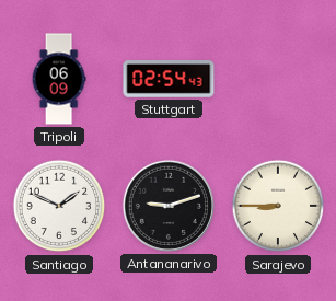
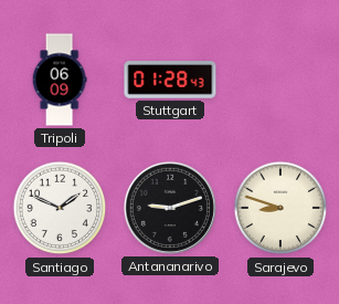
Stuttgart: 02:54 -> 01:28
Sarajevo: 8:45 -> 8:48
